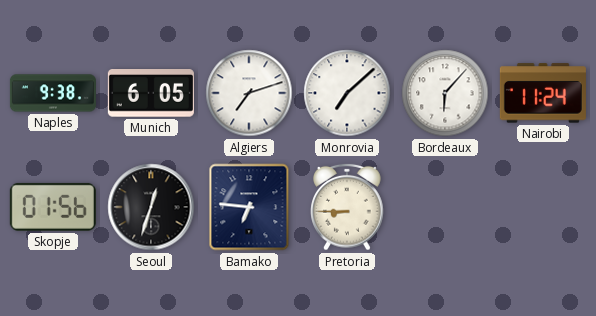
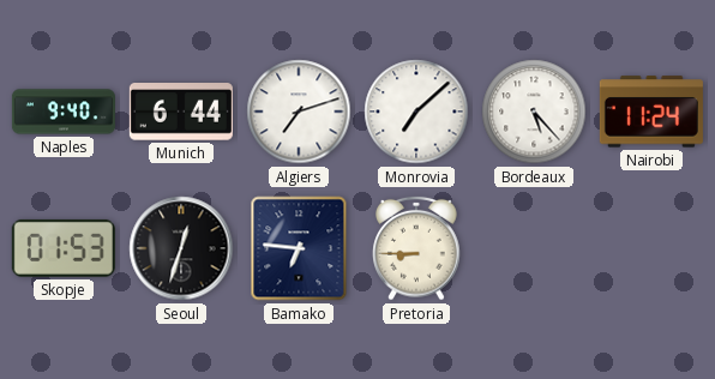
Naples: 9:38 -> 9:40
Munich: 6:05 -> 6:44
Bordeaux: 6:07 -> 5:23
Skopje: 01:56 -> 01:53
